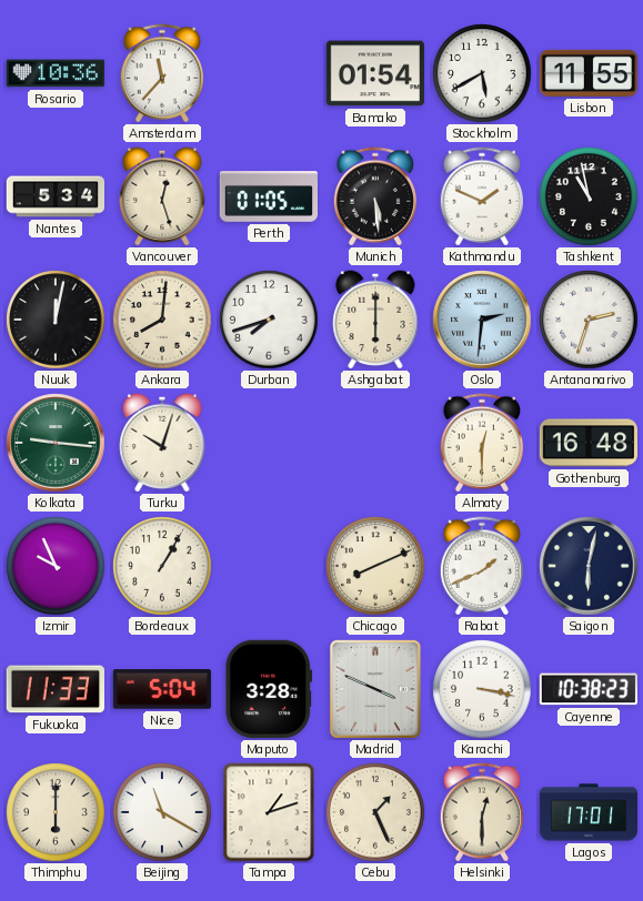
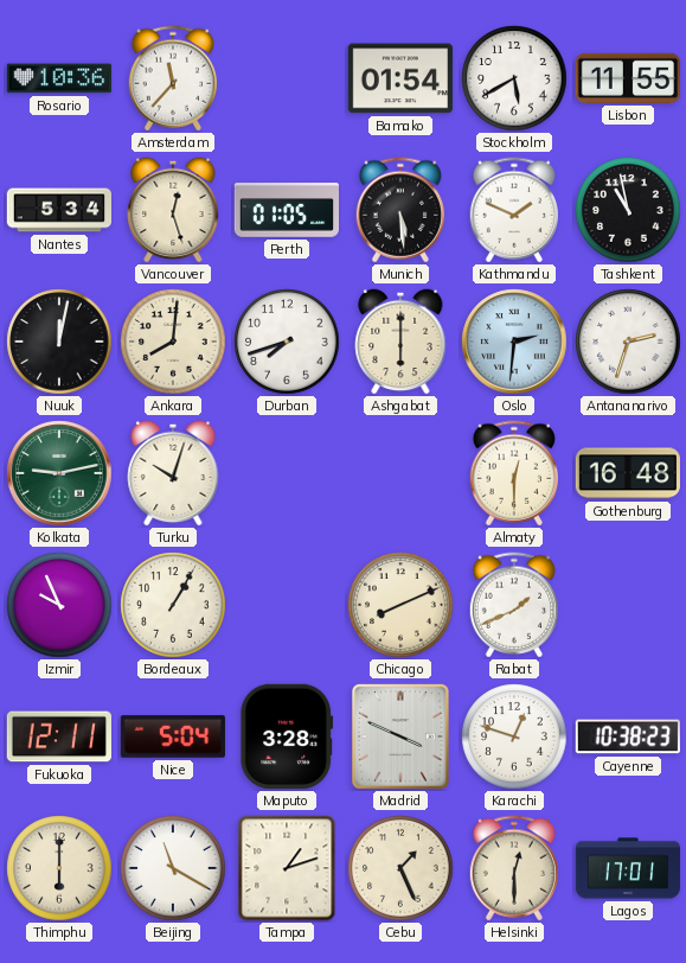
Kolkata: 9:16 -> 9:13
Saigon: 6:02 -> none
Fukuoka: 11:33 -> 12:11
Karachi: 3:17 -> 12:48
